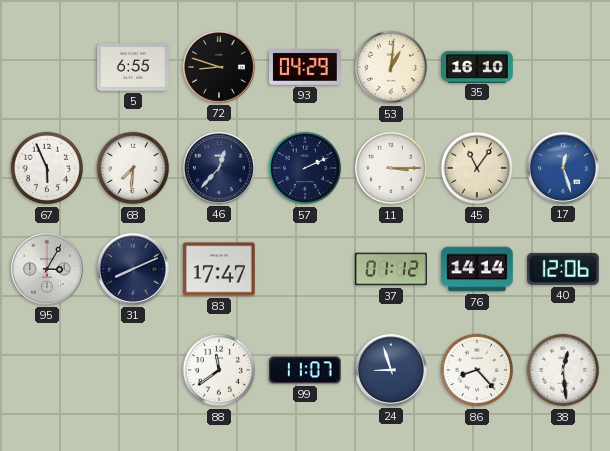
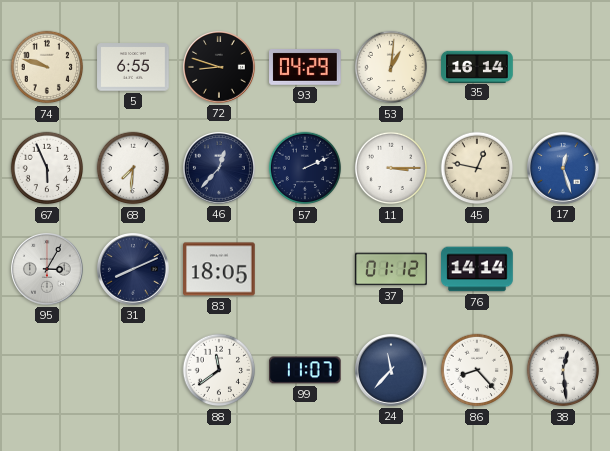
74: none -> 9:48
35: 16:10 -> 16:14
45: 11:06 -> 12:47
83: 17:47 -> 18:05
40: 12:06 -> none
24: 8:57 -> 11:37
